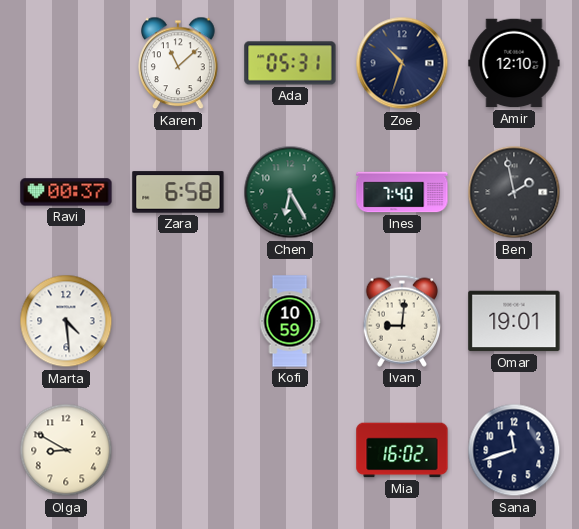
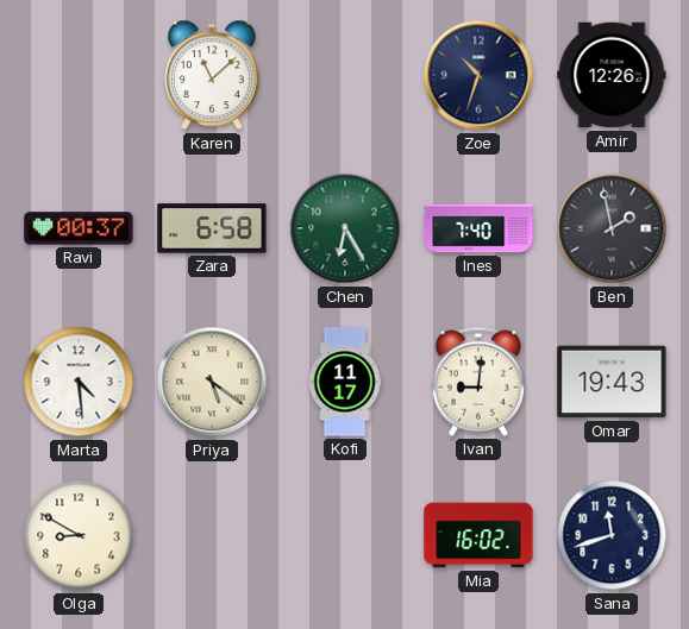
Ada: 05:31 -> none
Amir: 12:10 -> 12:26
Priya: none -> 5:21
Kofi: 10:59 -> 11:17
Omar: 19:01 -> 19:43
